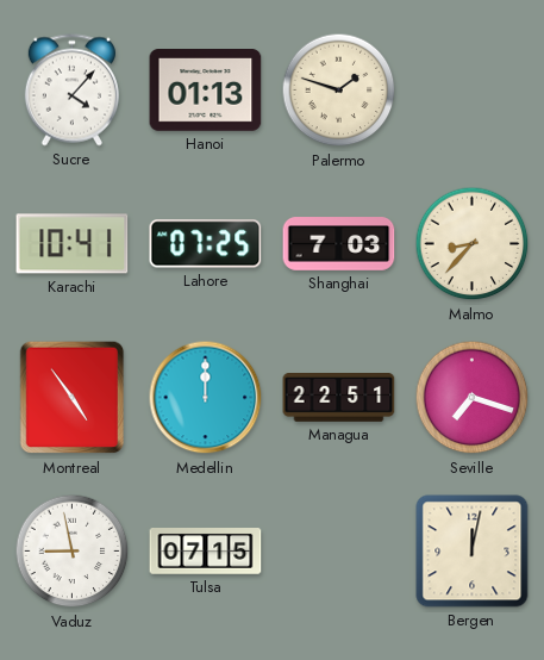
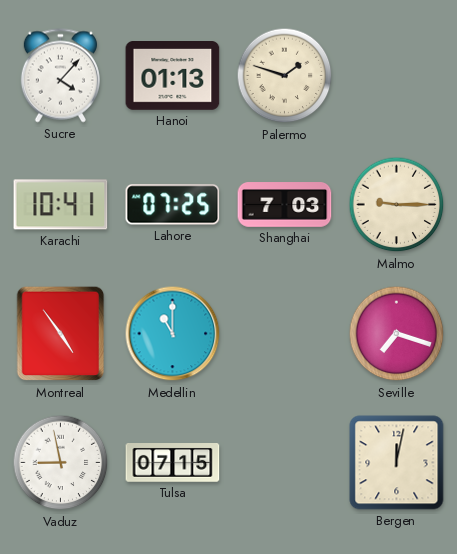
Malmo: 8:37 -> 9:15
Medellin: 12:00 -> 11:00
Managua: 22:51 -> none
